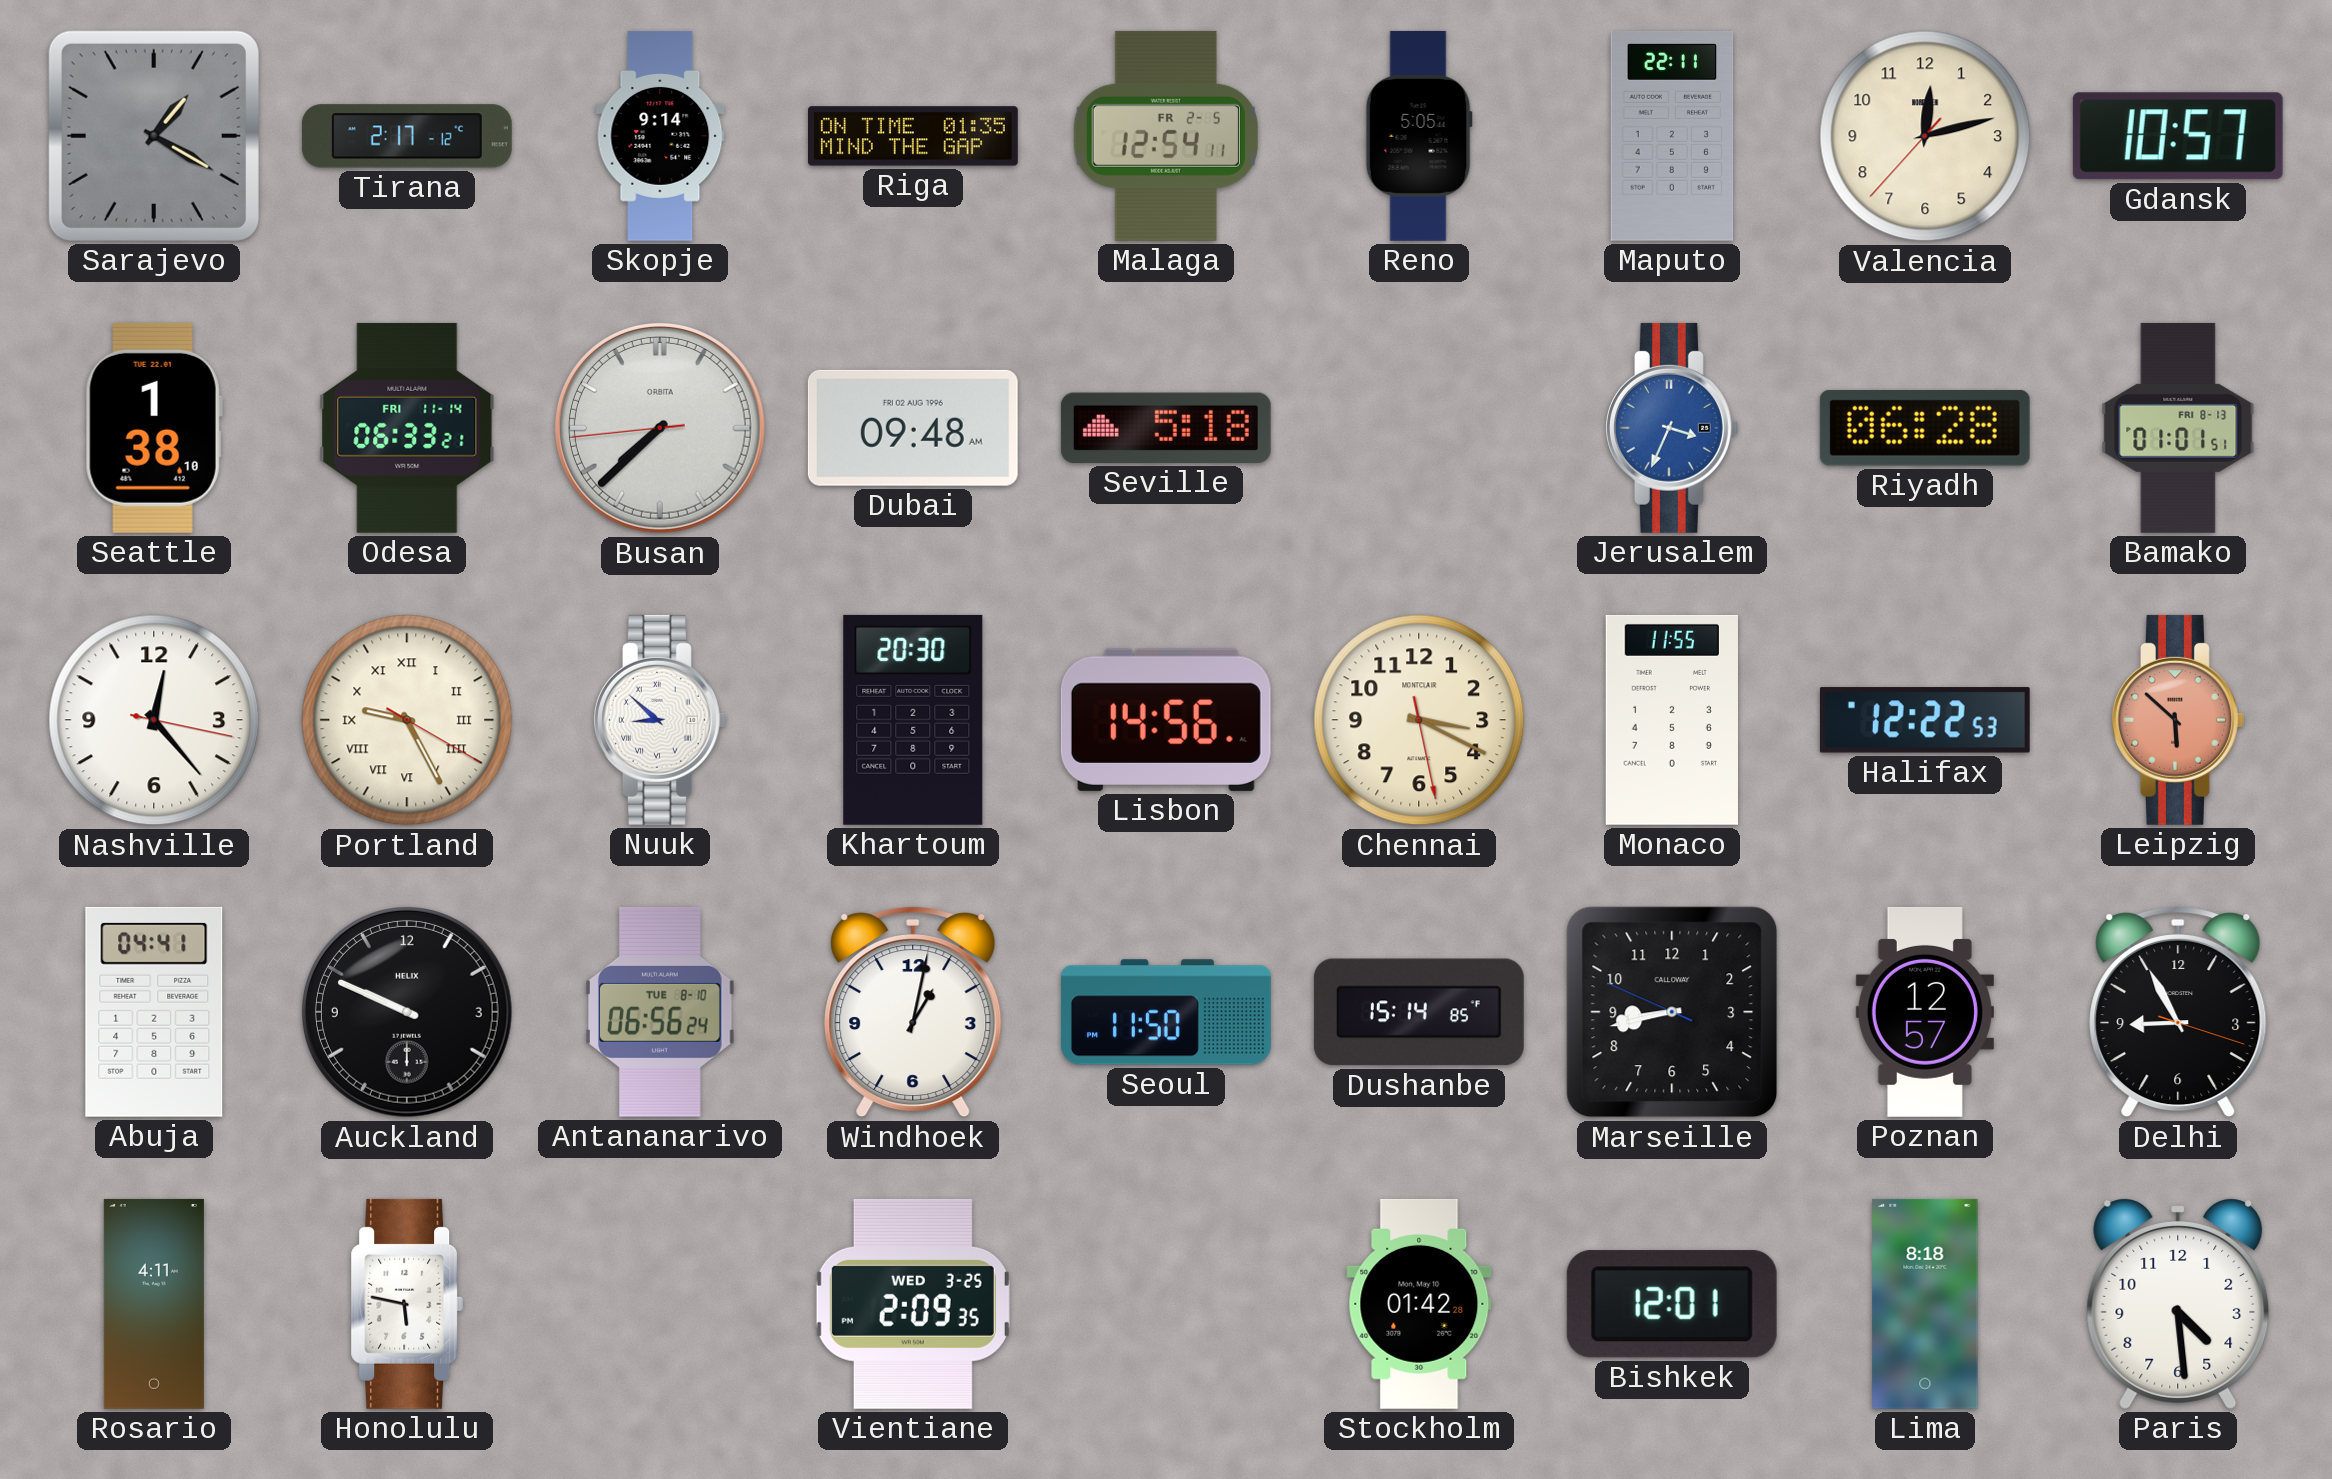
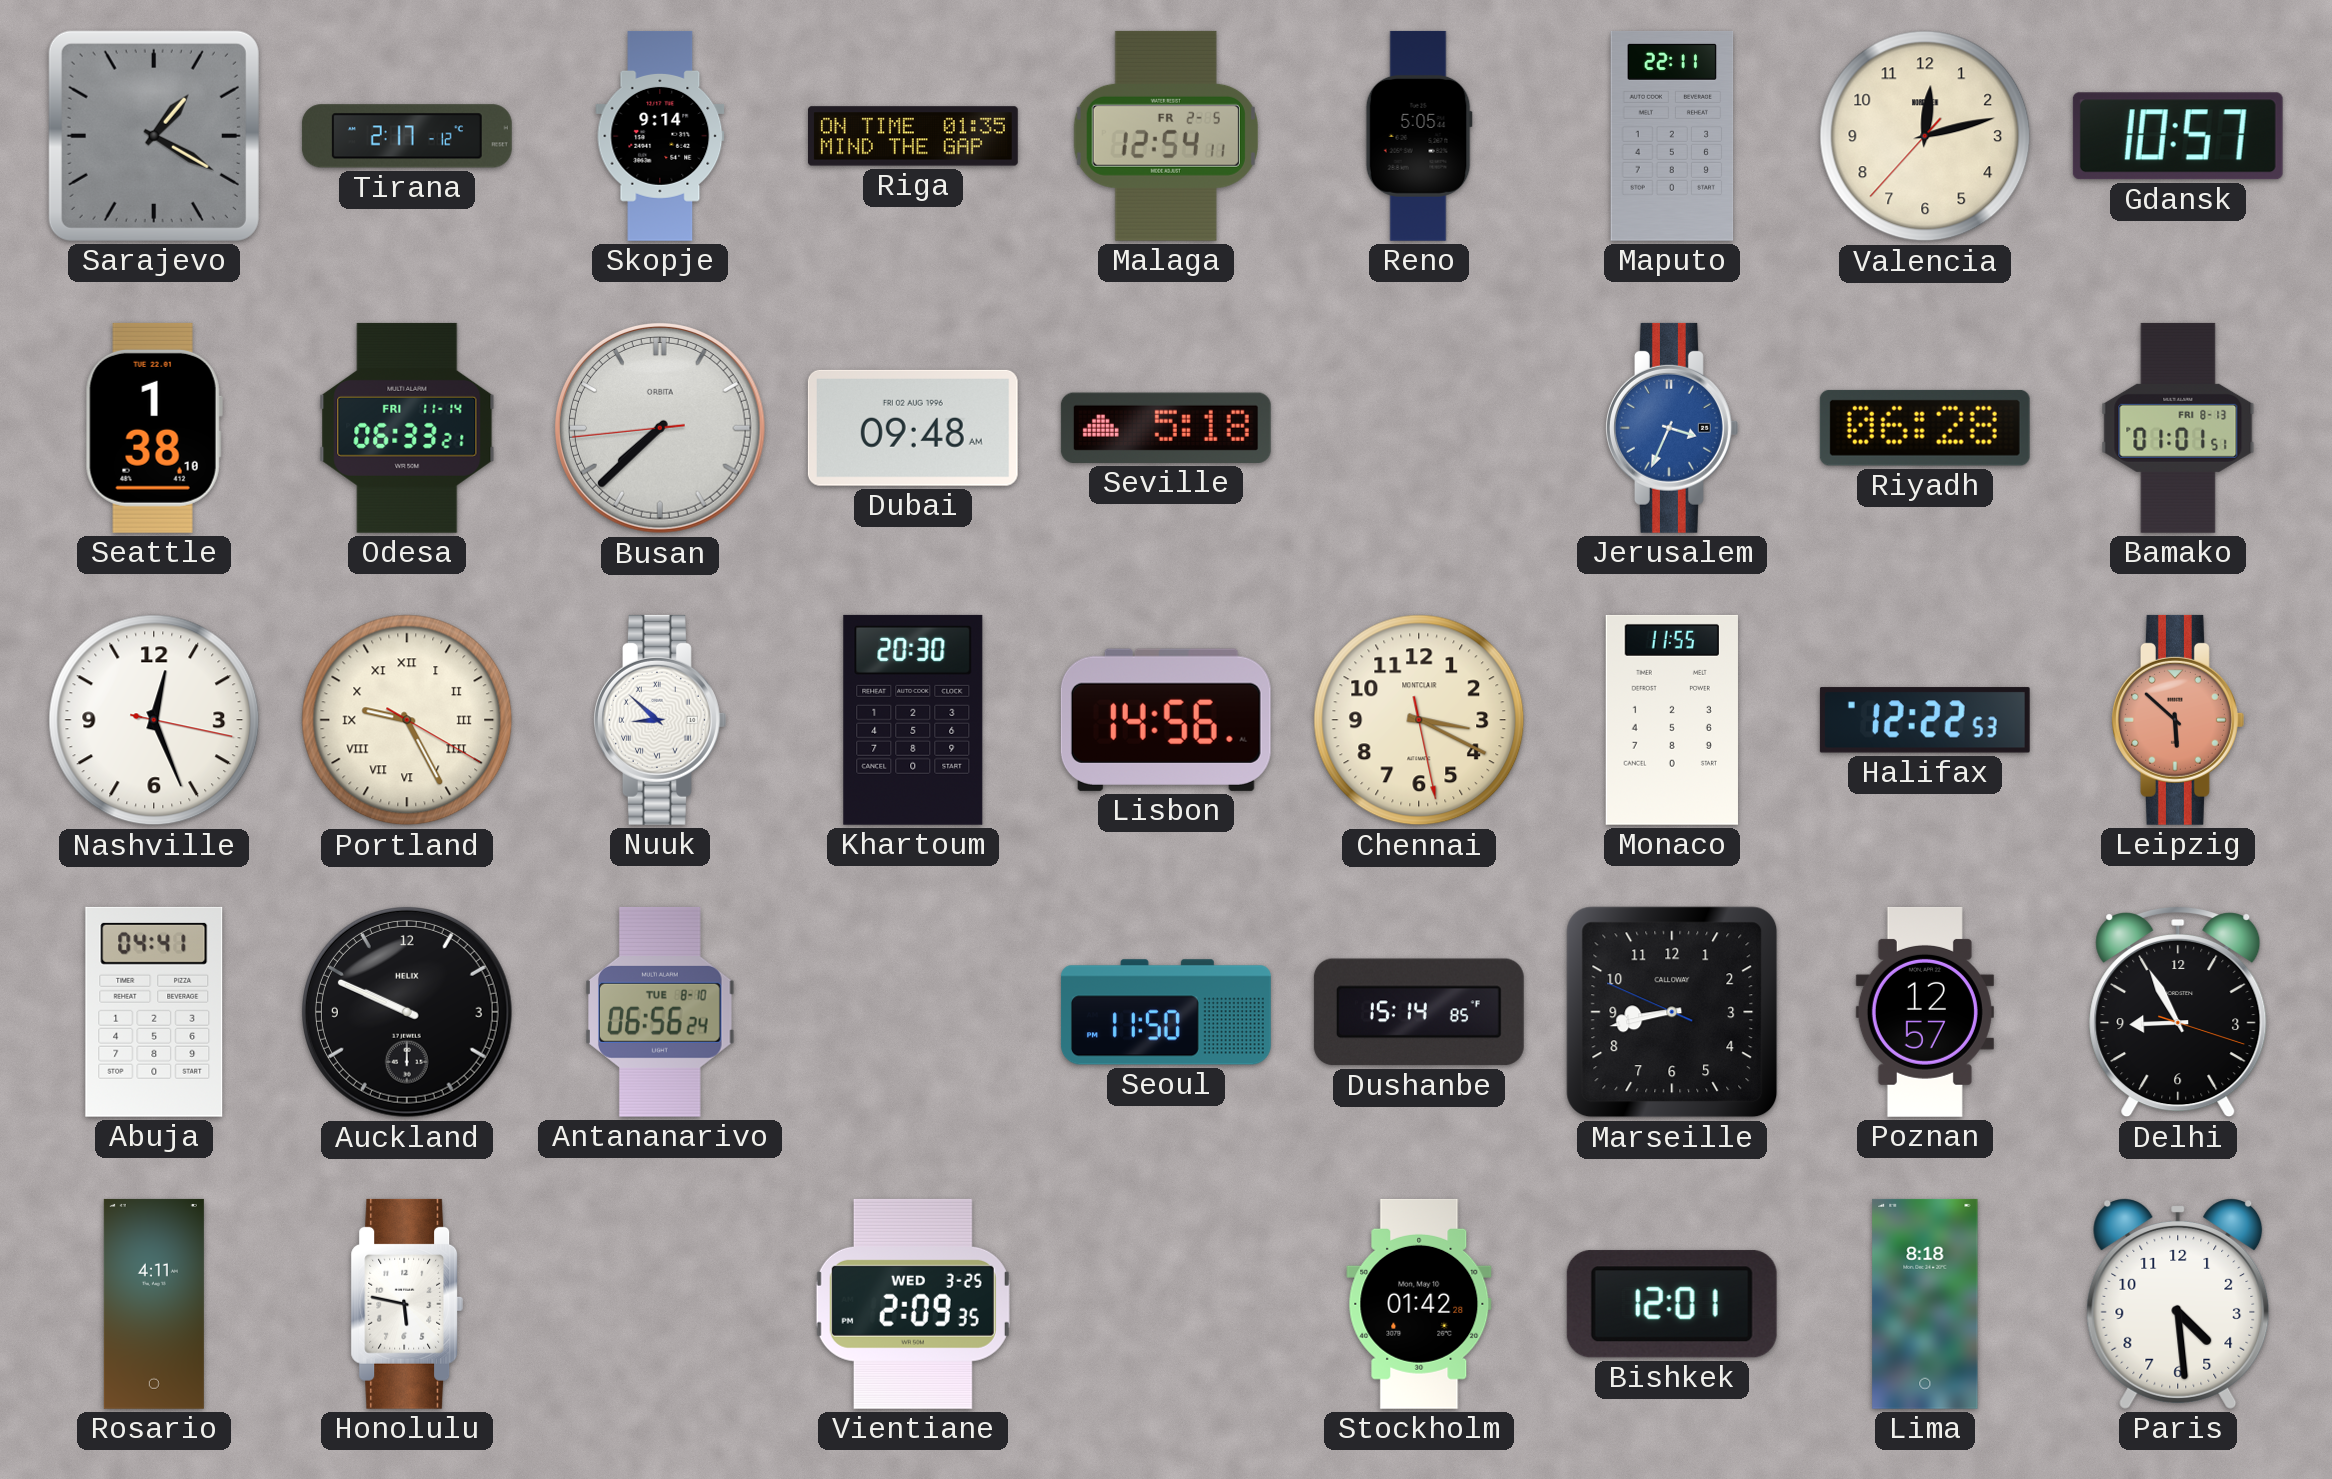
Nashville: 12:23 -> 12:26
Windhoek: 1:02 -> none
